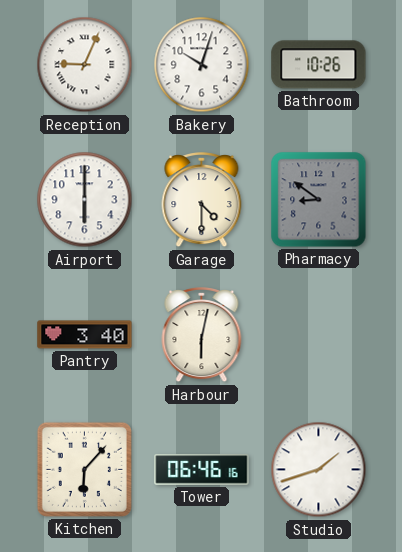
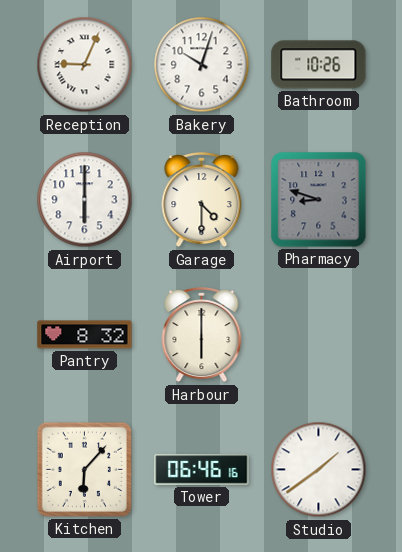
Pharmacy: 8:51 -> 8:48
Pantry: 3:40 -> 8:32
Harbour: 6:02 -> 6:00
Studio: 1:42 -> 1:39
